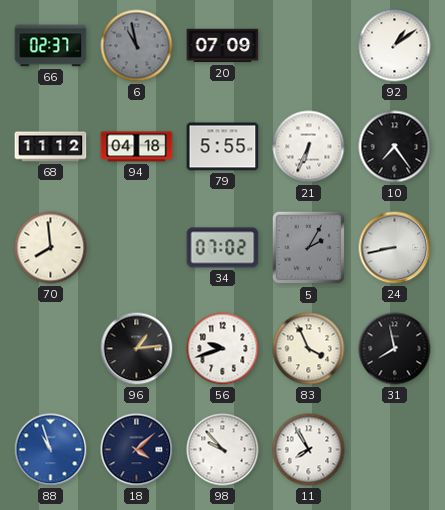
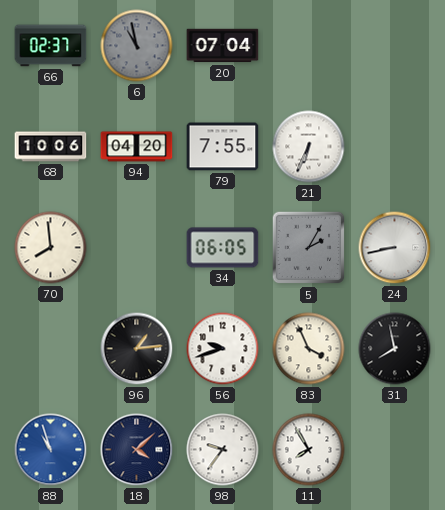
20: 07:09 -> 07:04
92: 1:09 -> none
68: 11:12 -> 10:06
94: 04:18 -> 04:20
79: 5:55 -> 7:55
10: 7:24 -> none
34: 07:02 -> 06:05
98: 9:53 -> 9:36
